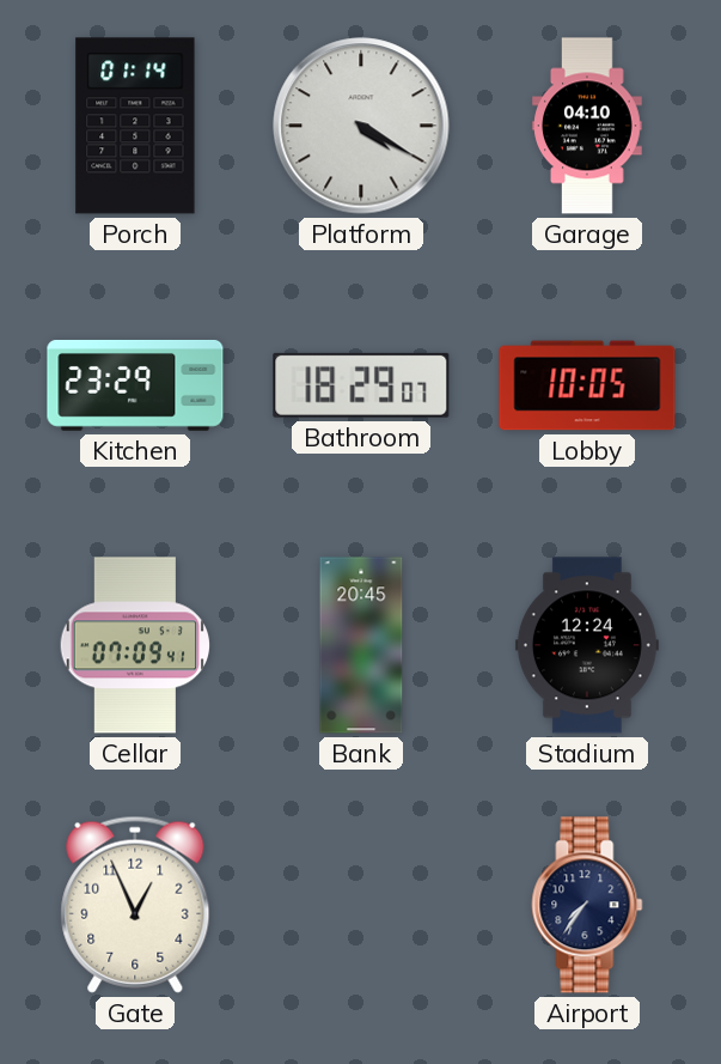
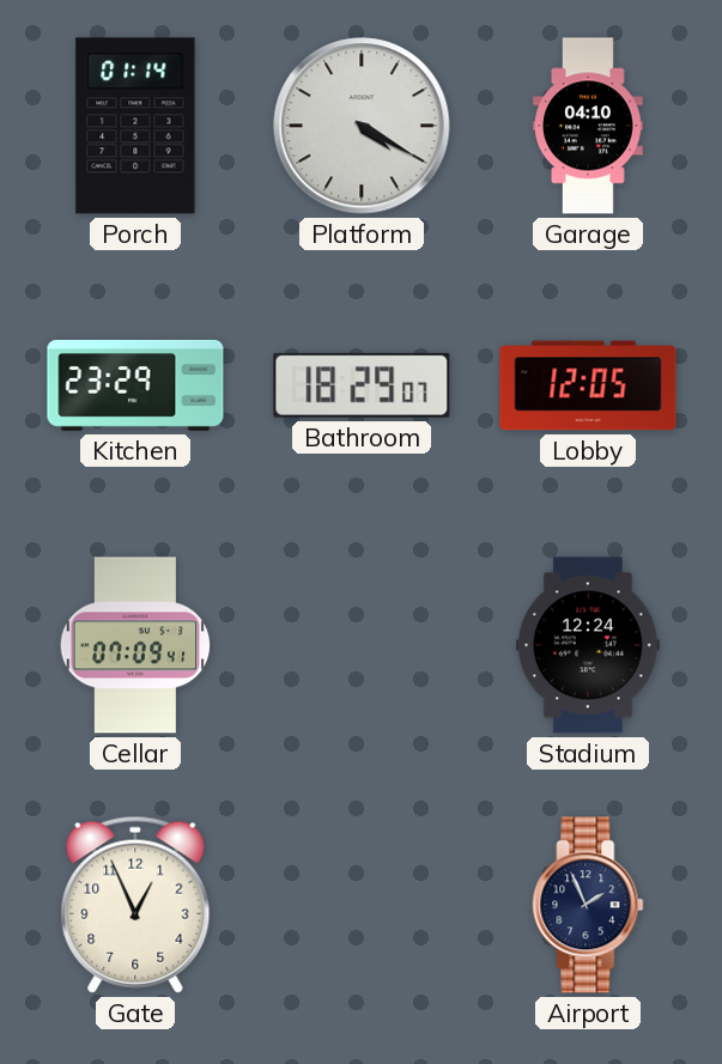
Lobby: 10:05 -> 12:05
Bank: 20:45 -> none
Airport: 7:36 -> 1:56
